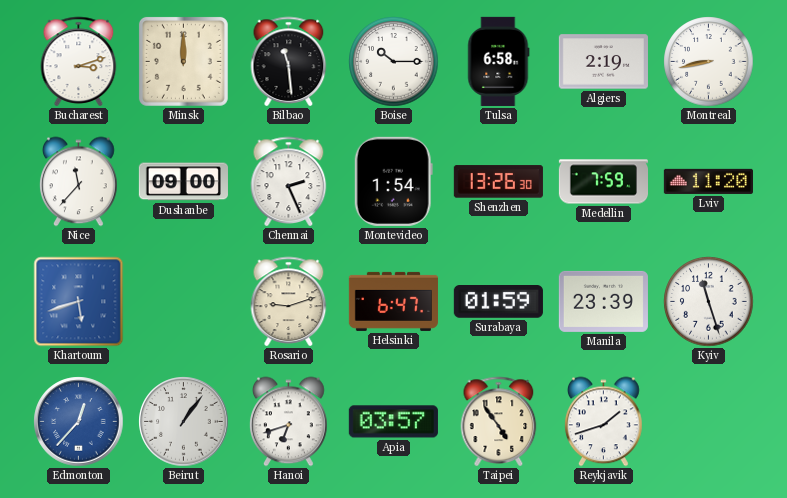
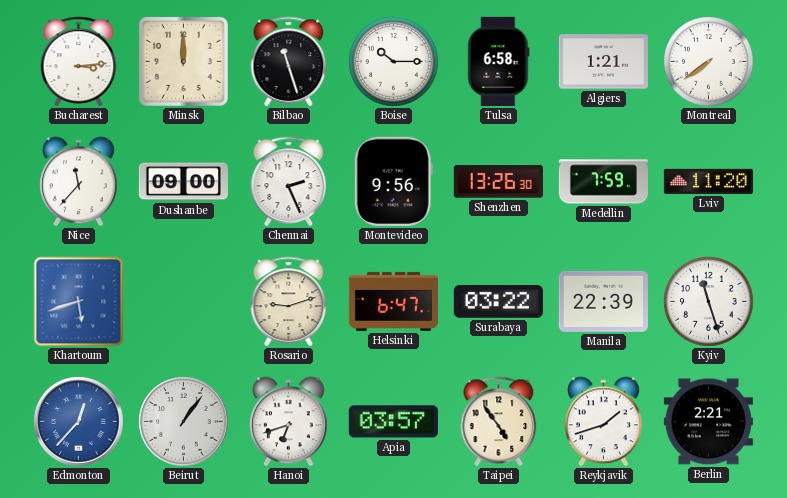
Bucharest: 3:12 -> 3:14
Bilbao: 11:29 -> 11:27
Algiers: 2:19 -> 1:21
Montreal: 8:43 -> 7:39
Montevideo: 1:54 -> 9:56
Surabaya: 01:59 -> 03:22
Manila: 23:39 -> 22:39
Berlin: none -> 2:21
